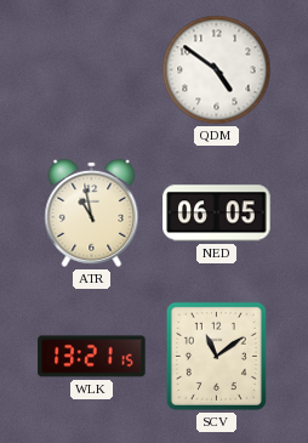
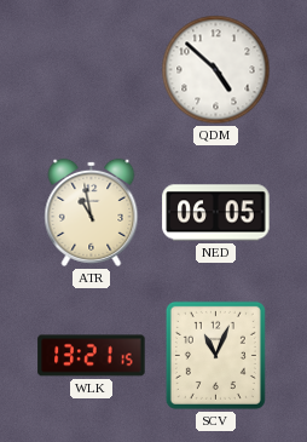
QDM: 4:51 -> 4:52
SCV: 11:09 -> 11:04
